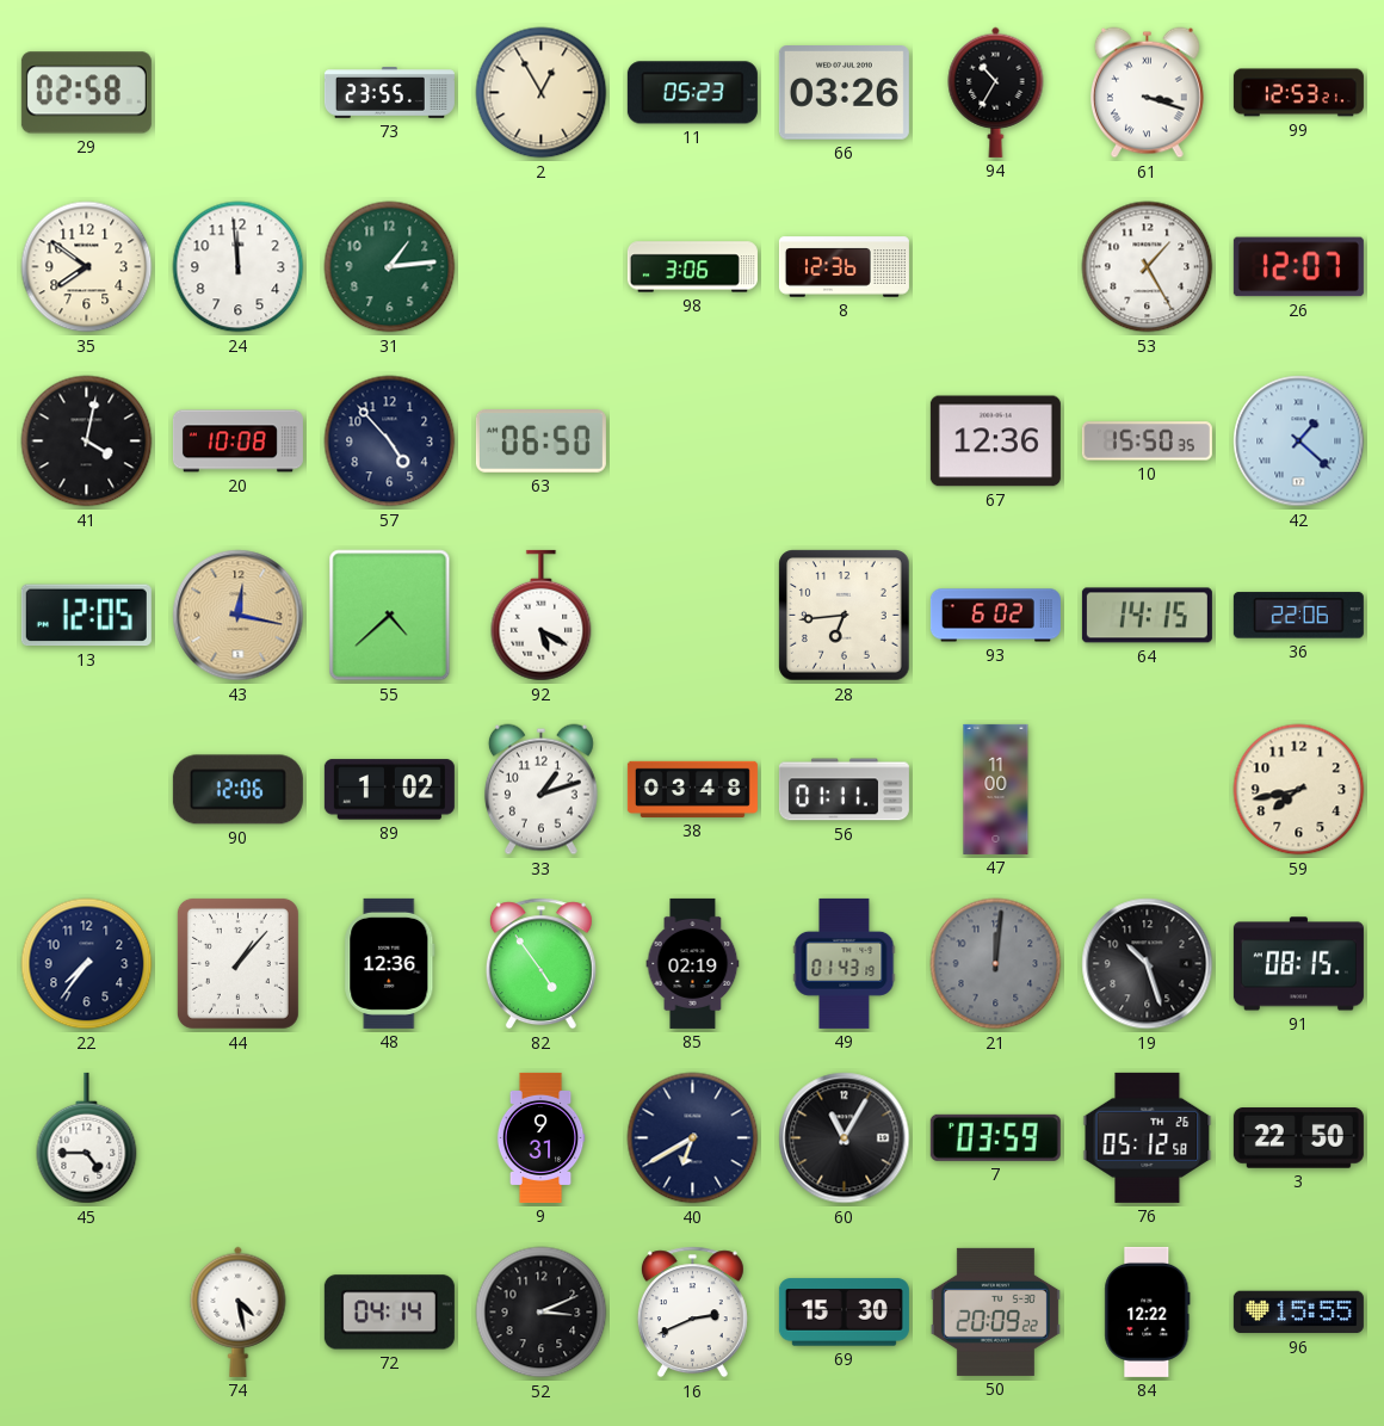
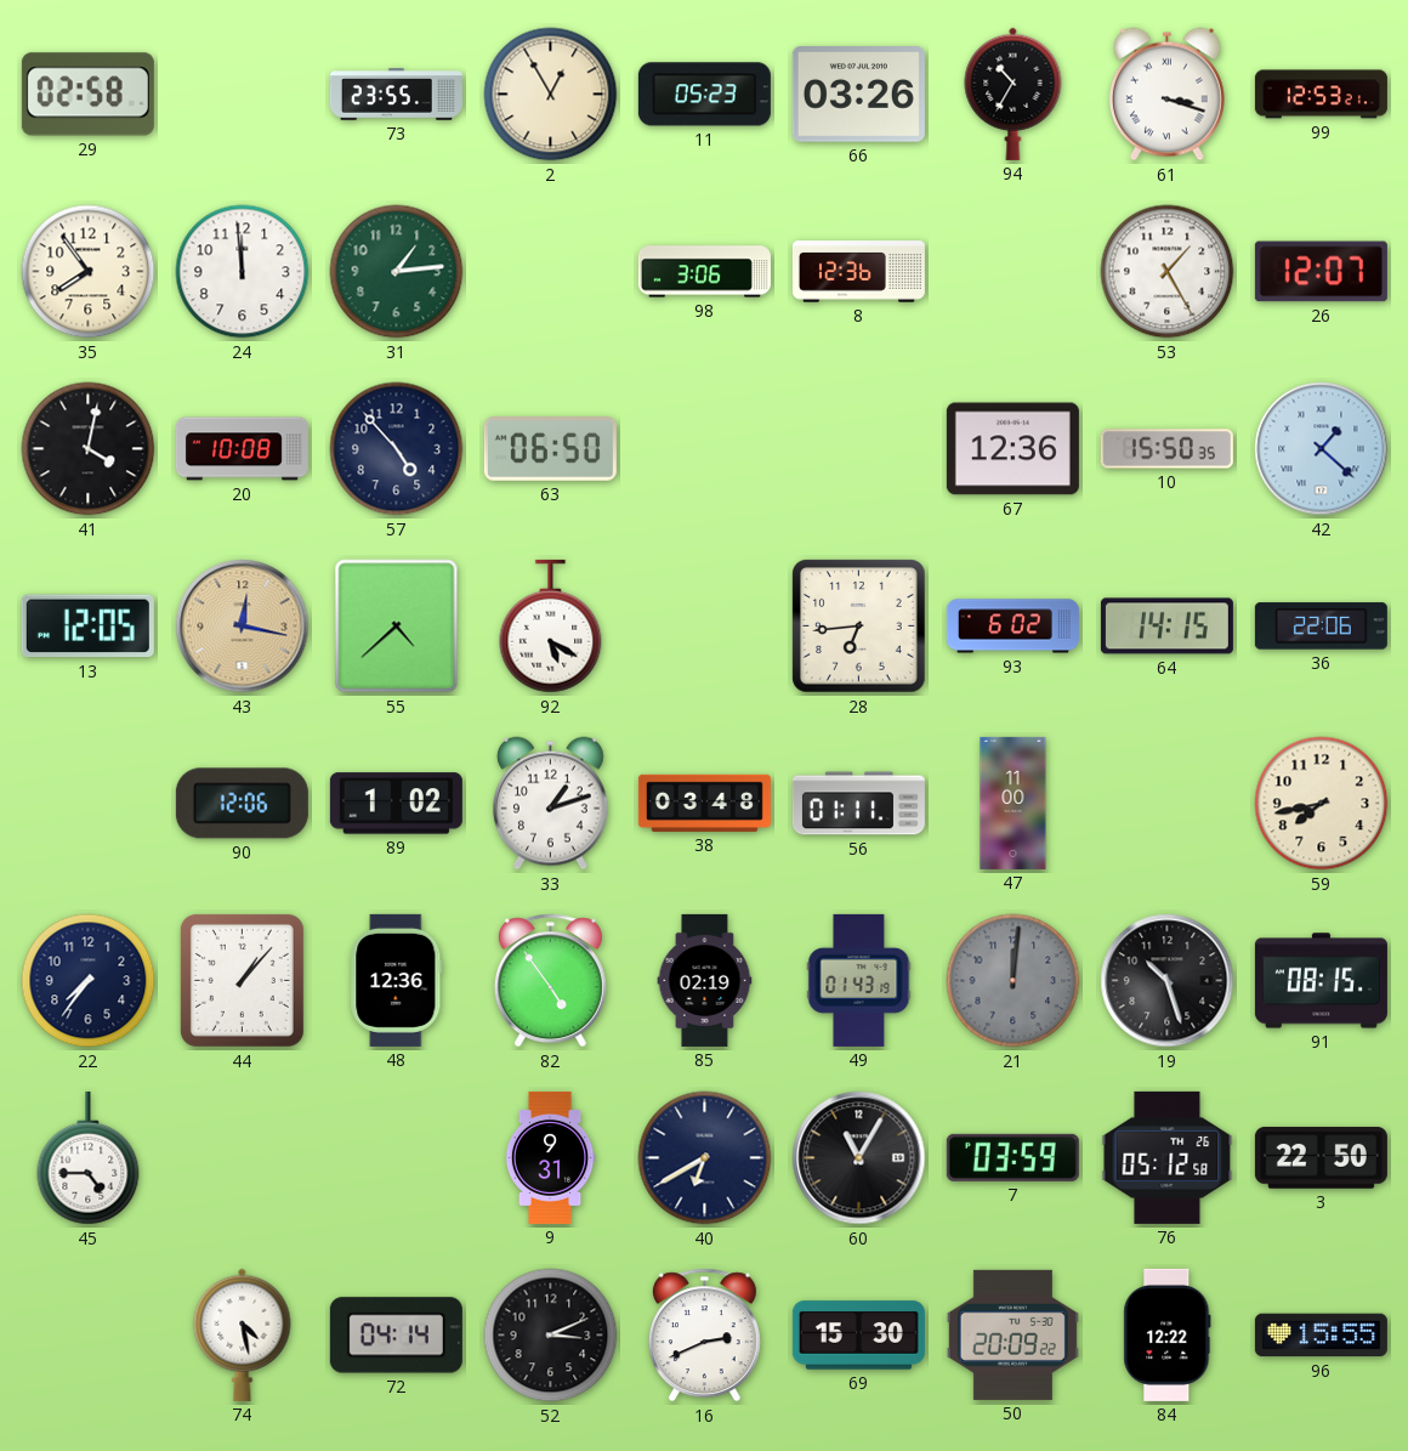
35: 7:51 -> 7:54
